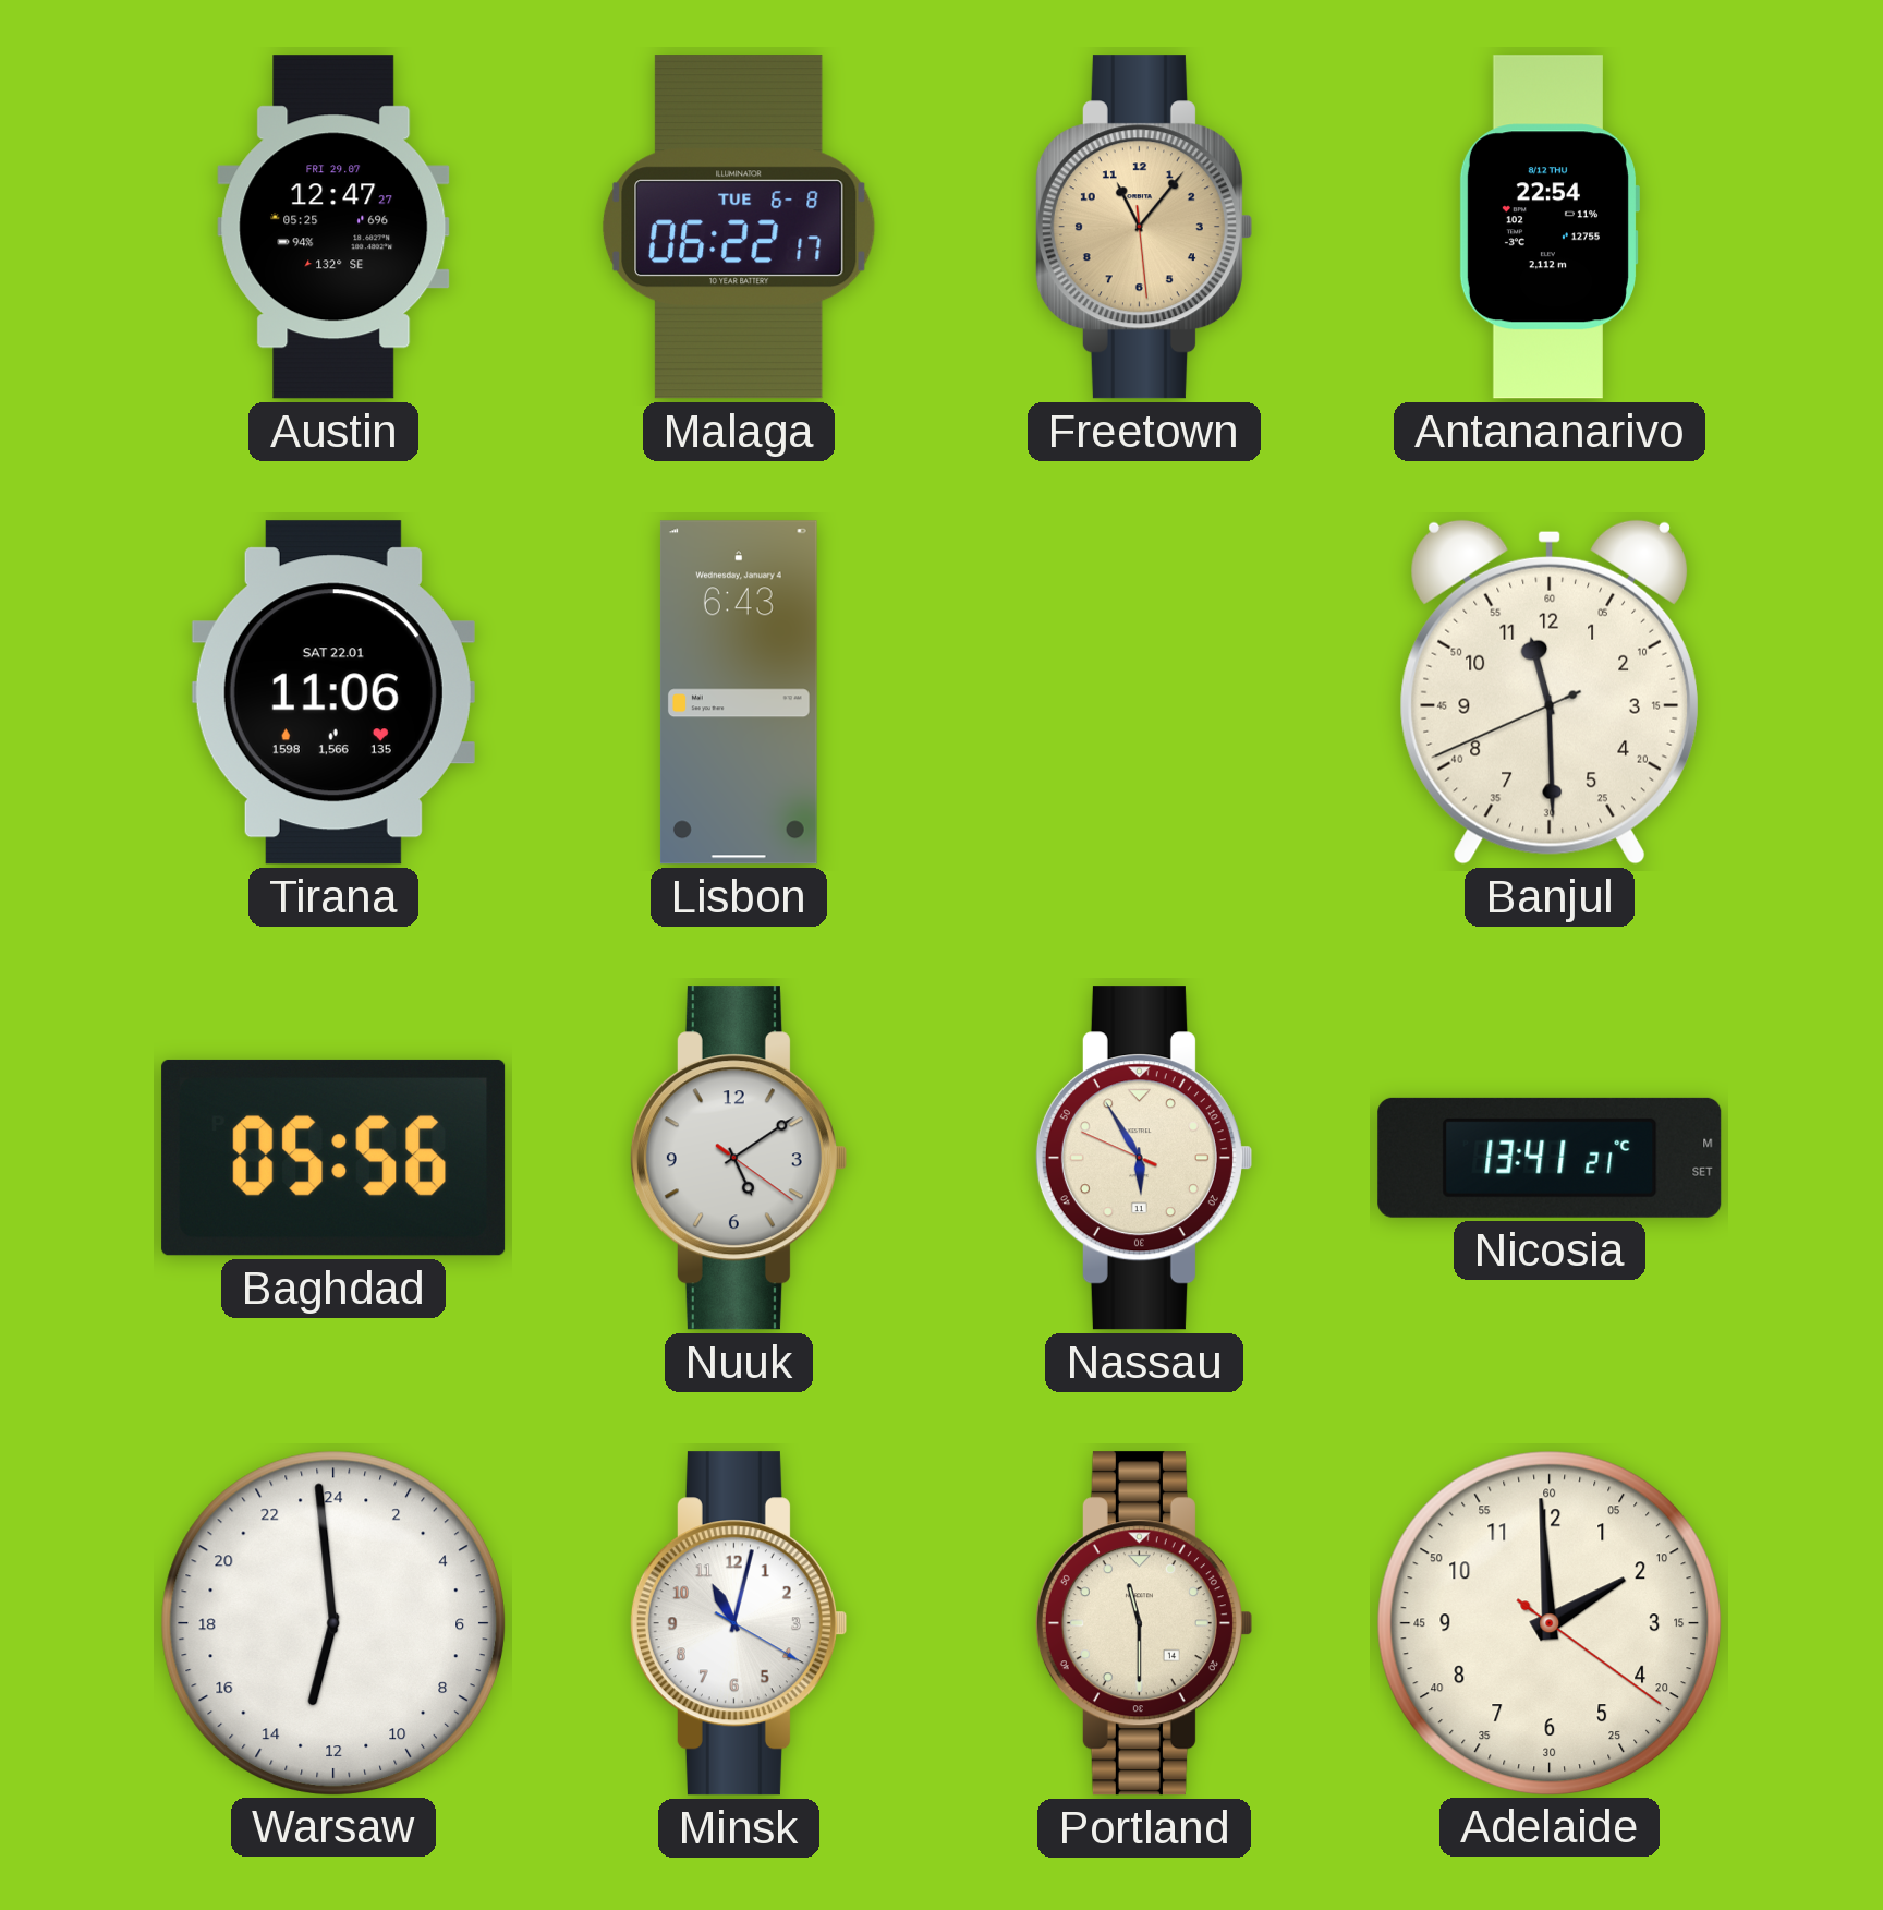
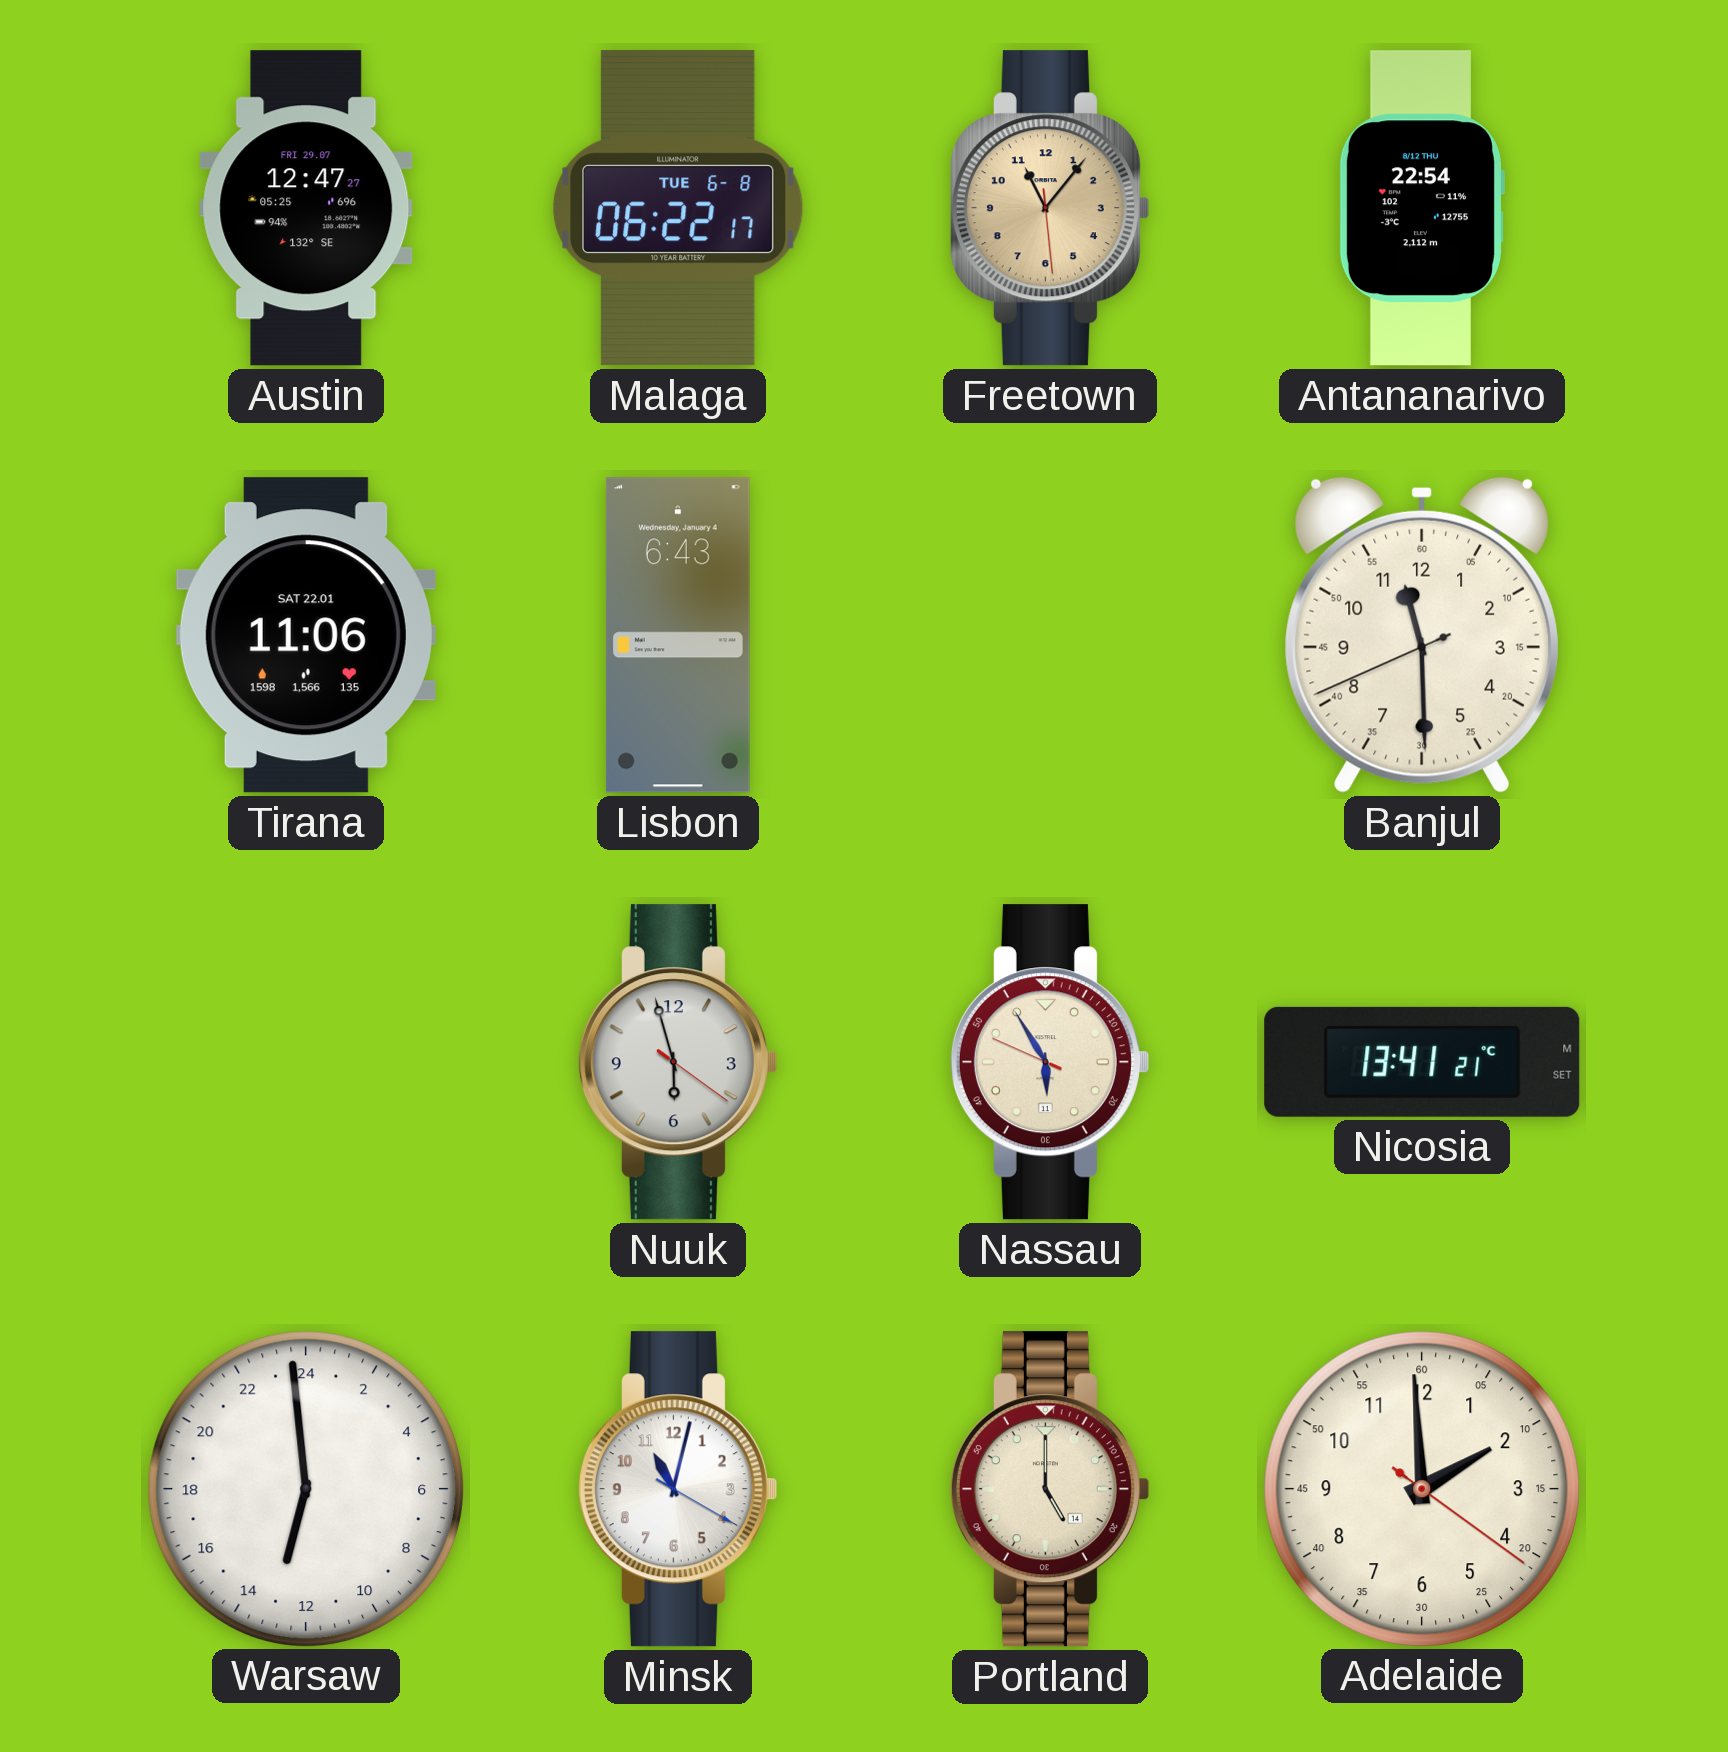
Baghdad: 05:56 -> none
Nuuk: 5:09 -> 5:57
Portland: 11:30 -> 5:00
